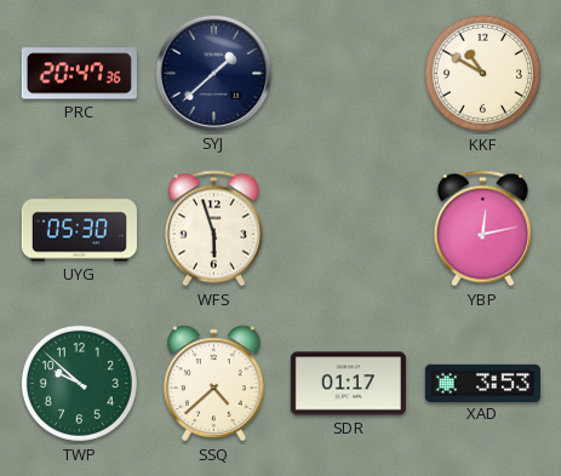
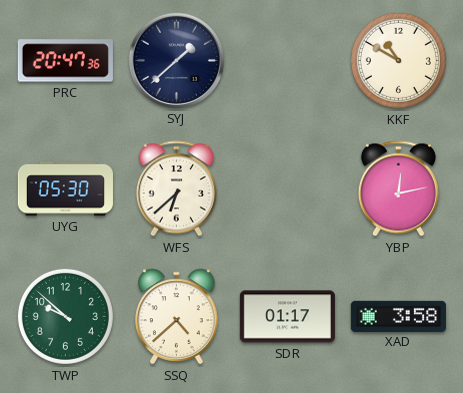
WFS: 5:57 -> 6:38
XAD: 3:53 -> 3:58
